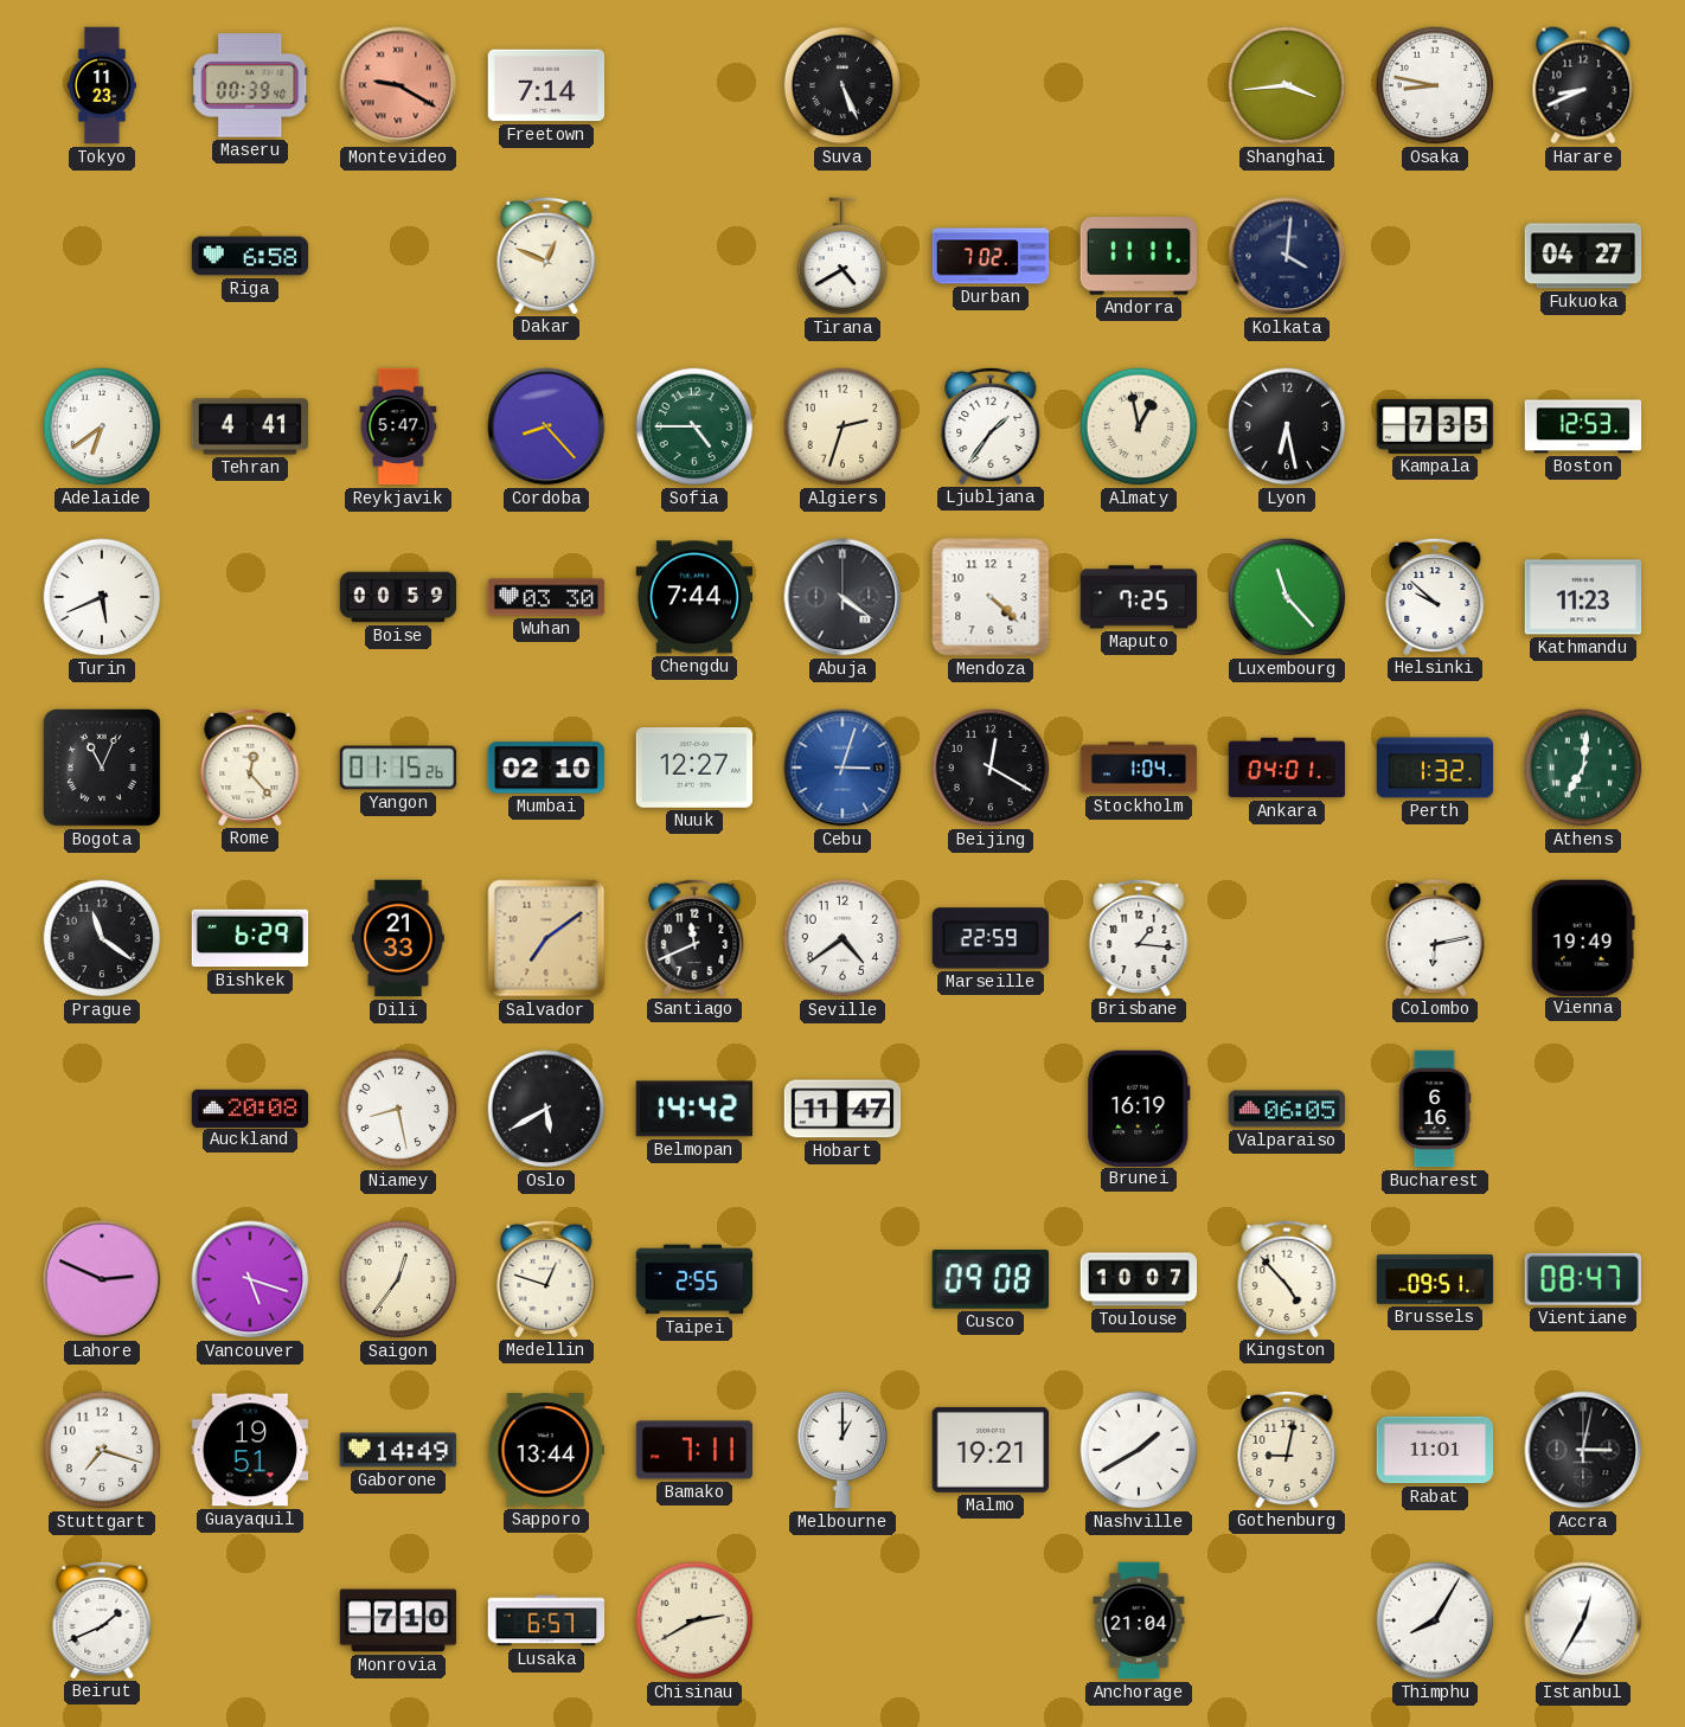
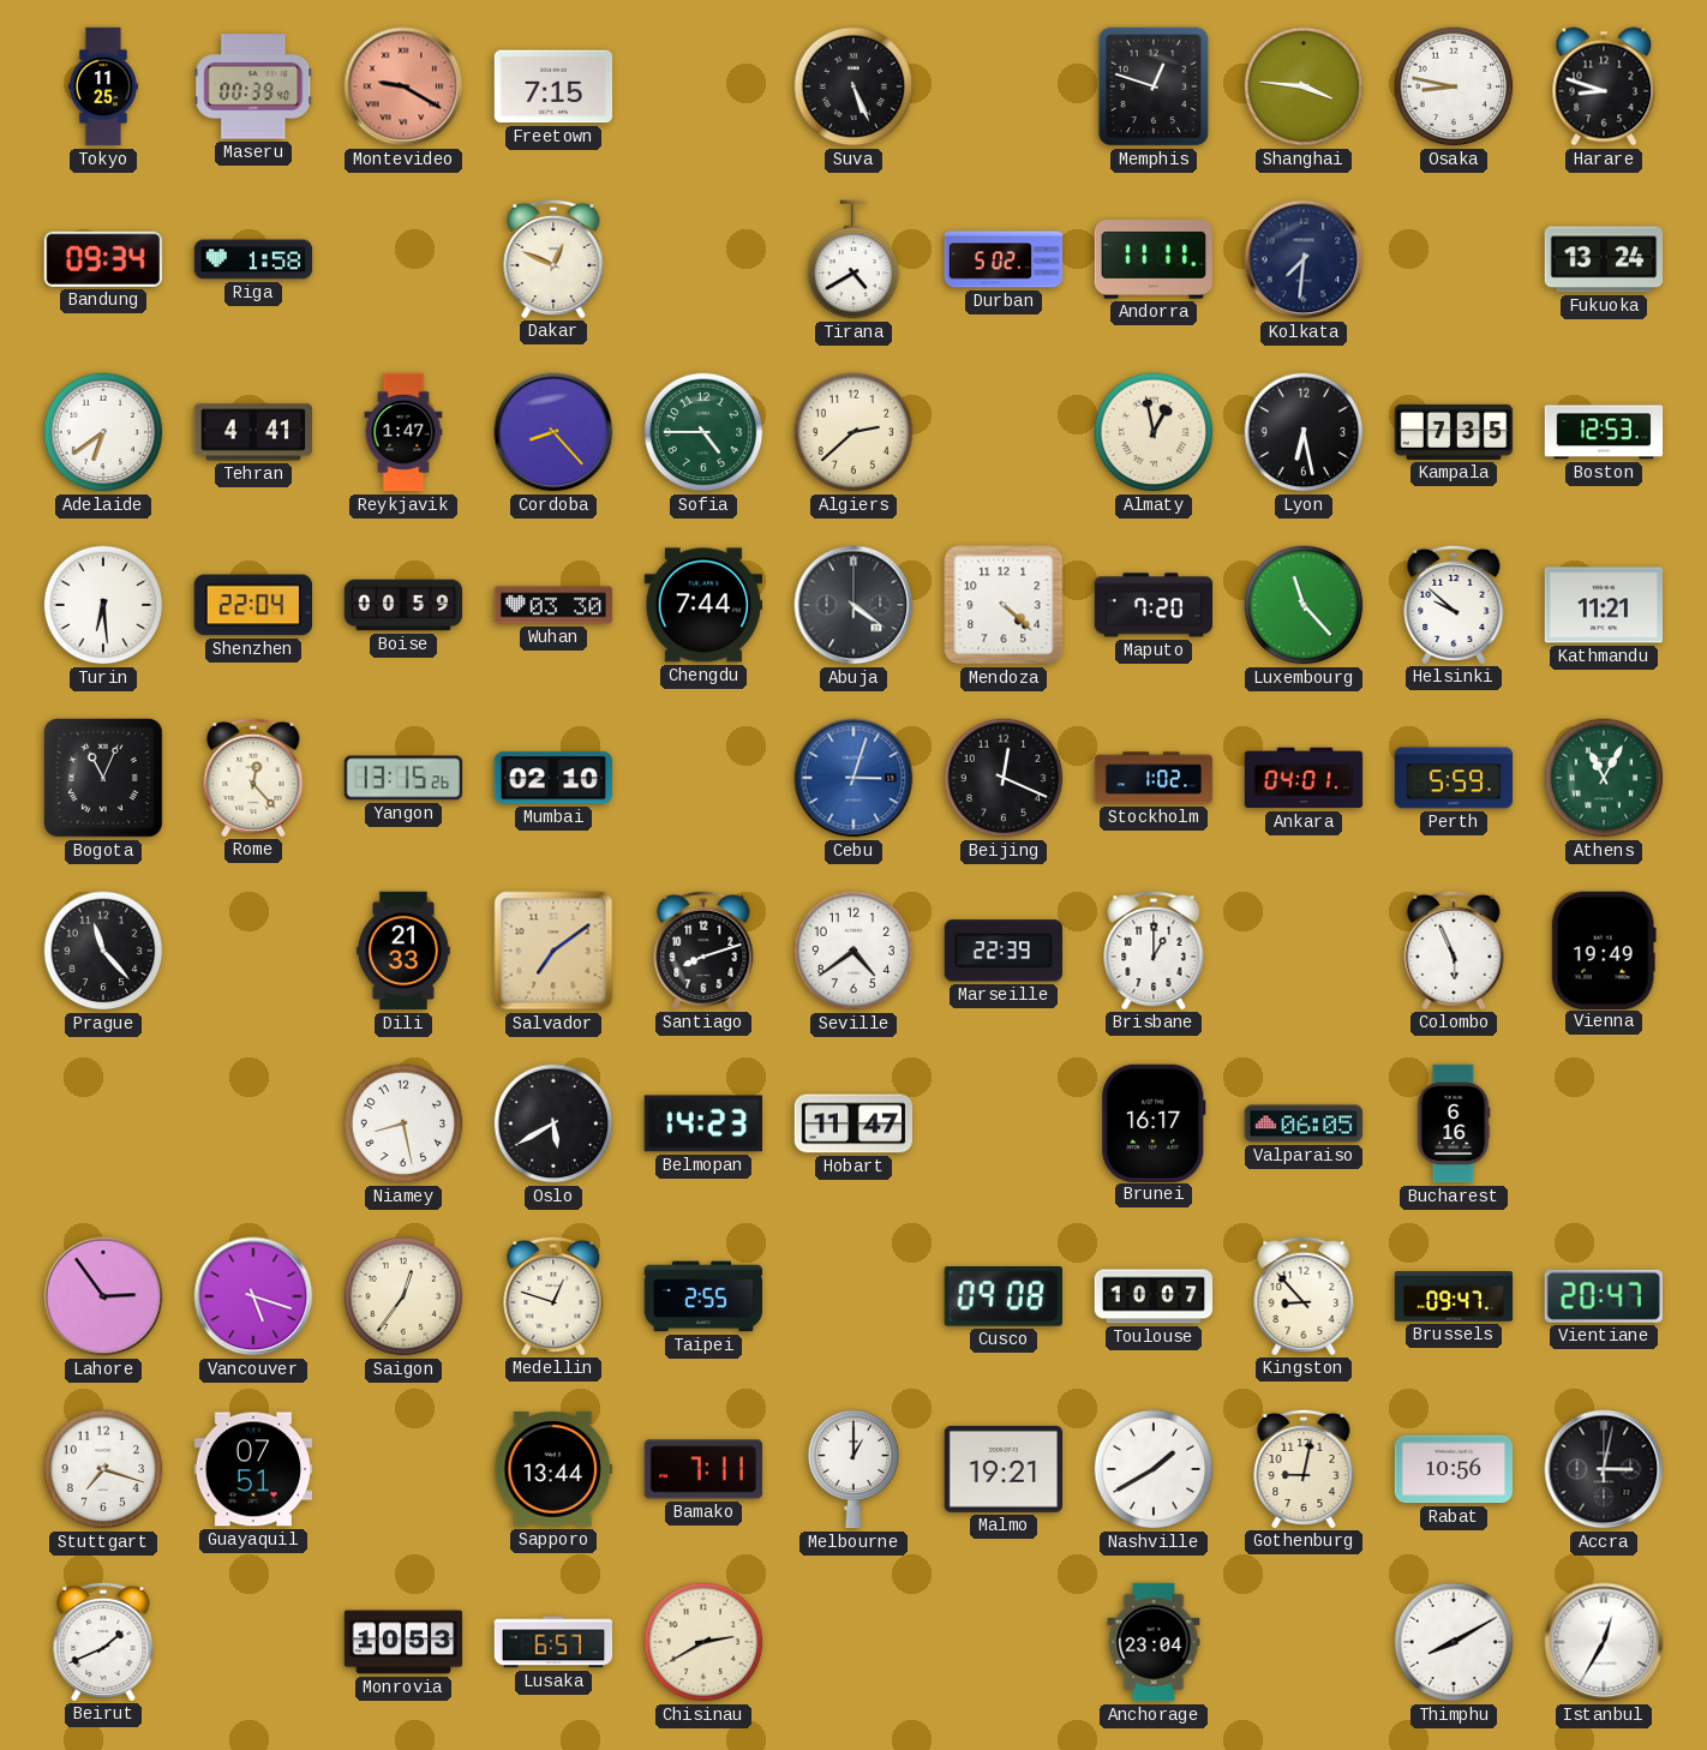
Tokyo: 11:23 -> 11:25
Freetown: 7:14 -> 7:15
Memphis: none -> 12:48
Shanghai: 3:44 -> 3:46
Harare: 8:41 -> 8:48
Bandung: none -> 09:34
Riga: 6:58 -> 1:58
Durban: 7:02 -> 5:02
Kolkata: 4:01 -> 7:31
Fukuoka: 04:27 -> 13:24
Reykjavik: 5:47 -> 1:47
Algiers: 2:33 -> 2:38
Ljubljana: 1:36 -> none
Turin: 5:41 -> 6:29
Shenzhen: none -> 22:04
Maputo: 7:25 -> 7:20
Kathmandu: 11:23 -> 11:21
Yangon: 01:15 -> 13:15
Nuuk: 12:27 -> none
Beijing: 12:20 -> 12:19
Stockholm: 1:04 -> 1:02
Perth: 1:32 -> 5:59
Athens: 7:01 -> 11:05
Prague: 11:21 -> 11:23
Bishkek: 6:29 -> none
Santiago: 11:41 -> 8:12
Marseille: 22:59 -> 22:39
Brisbane: 1:16 -> 1:00
Colombo: 6:13 -> 5:56
Auckland: 20:08 -> none
Belmopan: 14:42 -> 14:23
Brunei: 16:19 -> 16:17
Lahore: 2:49 -> 2:54
Kingston: 4:53 -> 8:53
Brussels: 09:51 -> 09:47
Vientiane: 08:47 -> 20:47
Guayaquil: 19:51 -> 07:51
Gaborone: 14:49 -> none
Rabat: 11:01 -> 10:56
Monrovia: 7:10 -> 10:53
Anchorage: 21:04 -> 23:04
Thimphu: 8:05 -> 8:10
